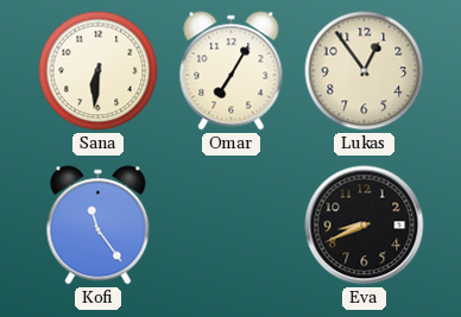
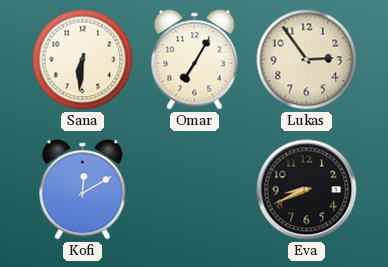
Lukas: 12:54 -> 2:54
Kofi: 11:24 -> 12:10
